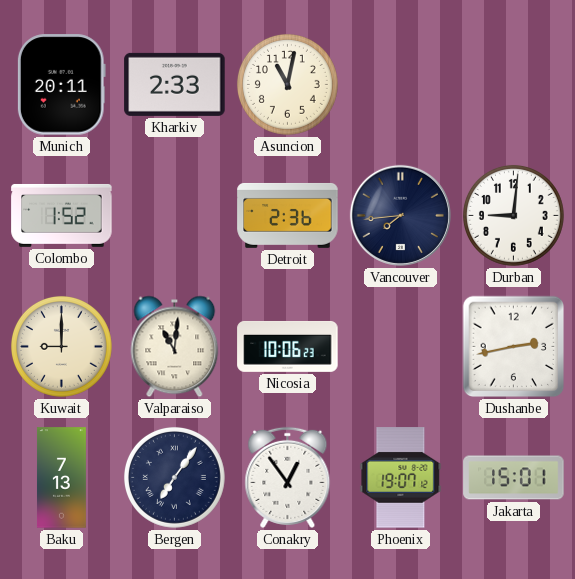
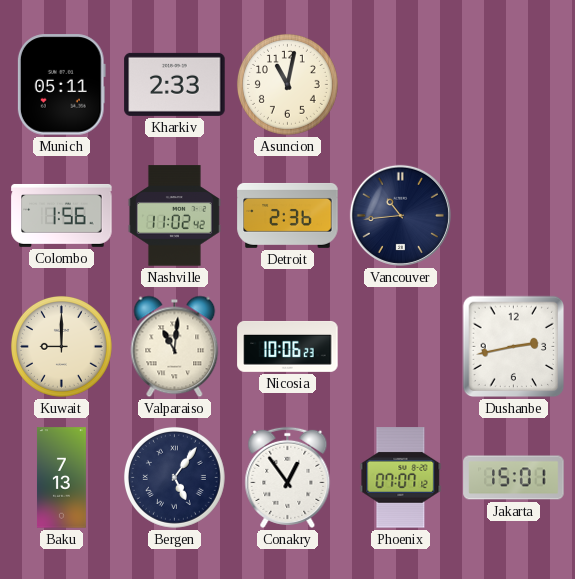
Munich: 20:11 -> 05:11
Colombo: 1:52 -> 1:56
Nashville: none -> 11:02
Vancouver: 7:44 -> 10:44
Durban: 9:01 -> none
Bergen: 7:06 -> 5:06
Phoenix: 19:07 -> 07:07
